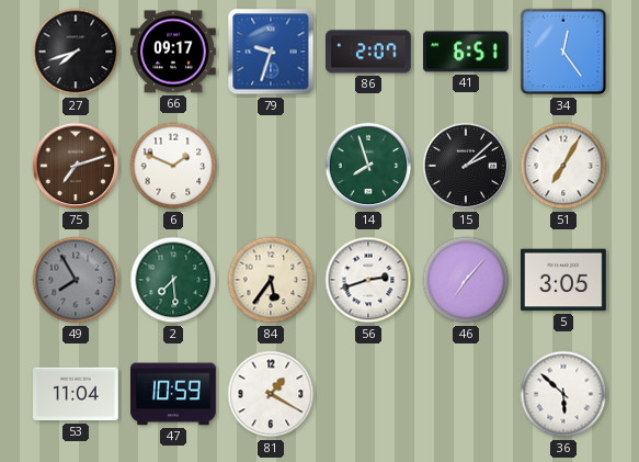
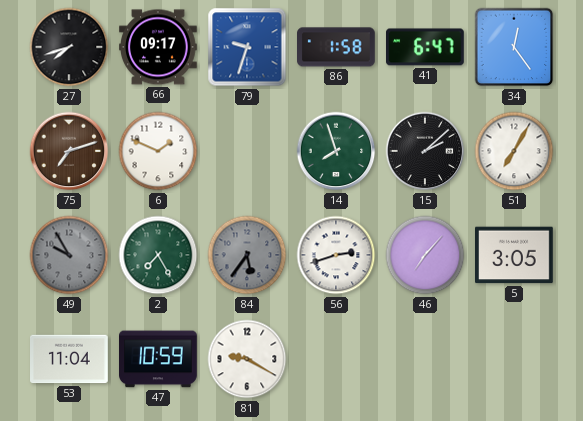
86: 2:07 -> 1:58
41: 6:51 -> 6:47
49: 7:55 -> 9:55
2: 7:29 -> 7:25
84 dial: cream -> grey
81: 1:20 -> 9:20
36: 5:52 -> none
